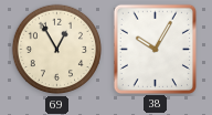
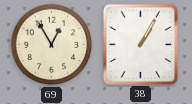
38: 10:05 -> 1:05
